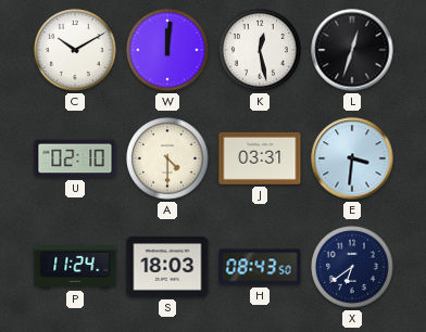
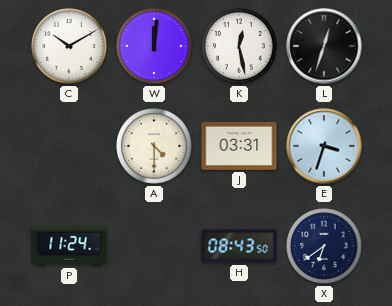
U: 02:10 -> none
E: 3:31 -> 3:33
S: 18:03 -> none
